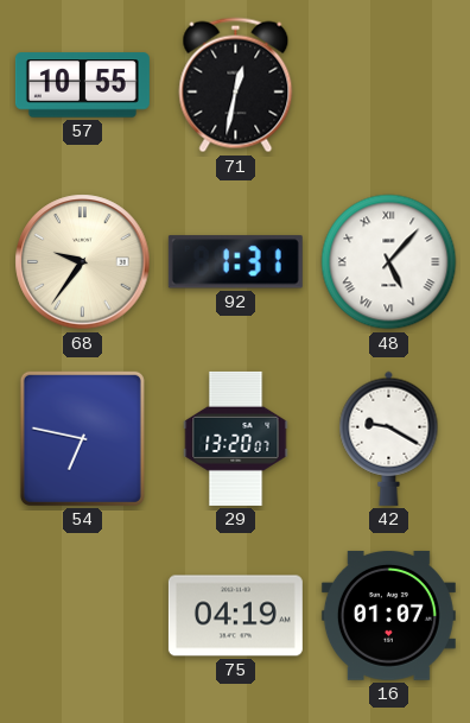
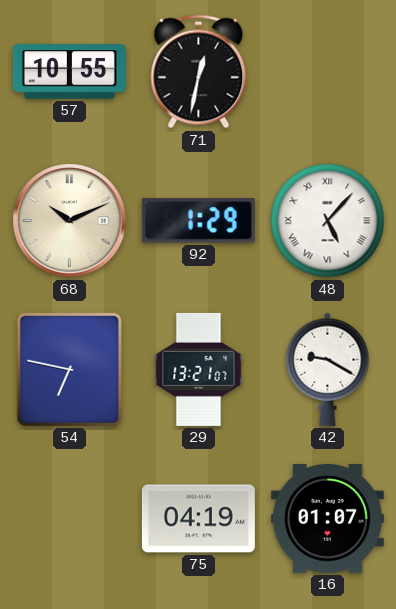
68: 9:36 -> 10:11
92: 1:31 -> 1:29
29: 13:20 -> 13:21
